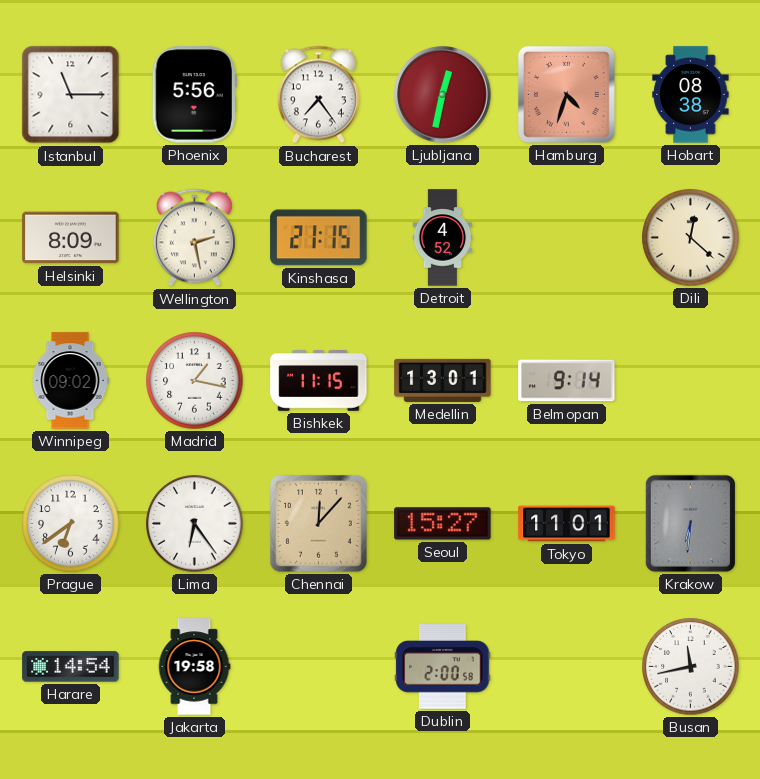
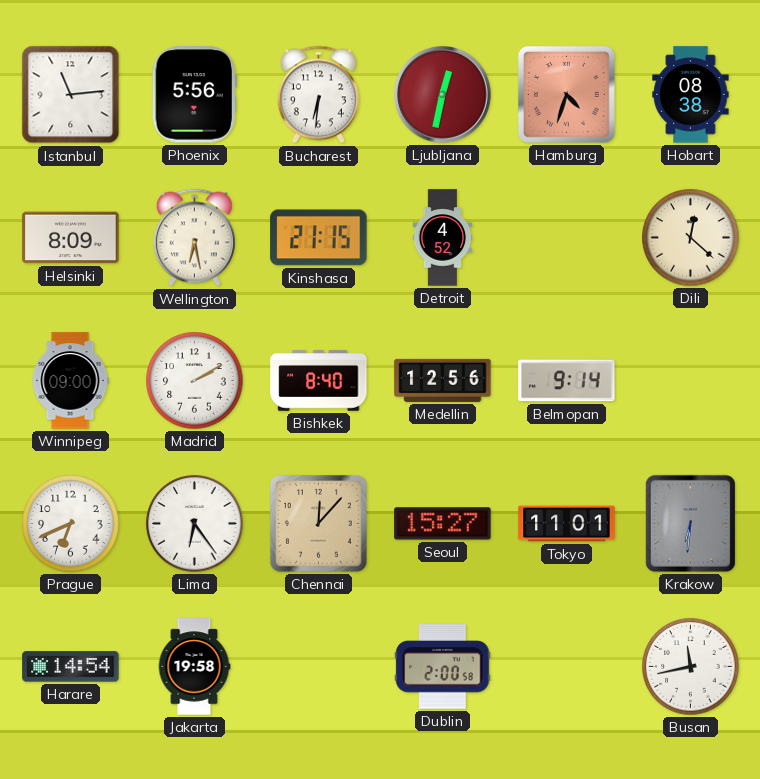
Istanbul: 11:15 -> 11:14
Bucharest: 7:24 -> 6:31
Wellington: 2:28 -> 6:28
Winnipeg: 09:02 -> 09:00
Madrid: 1:17 -> 2:10
Bishkek: 11:15 -> 8:40
Medellin: 13:01 -> 12:56
Prague: 6:39 -> 6:41
